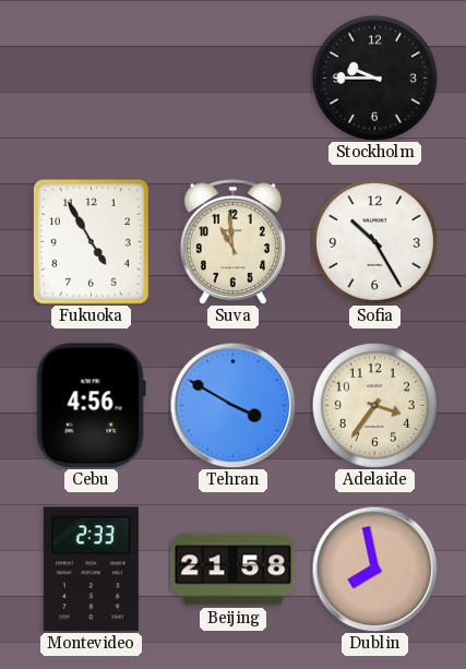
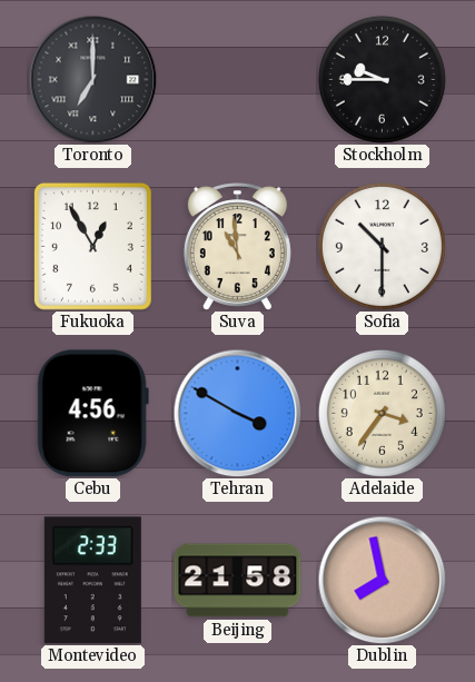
Toronto: none -> 7:00
Fukuoka: 4:55 -> 12:55
Sofia: 10:25 -> 10:30
